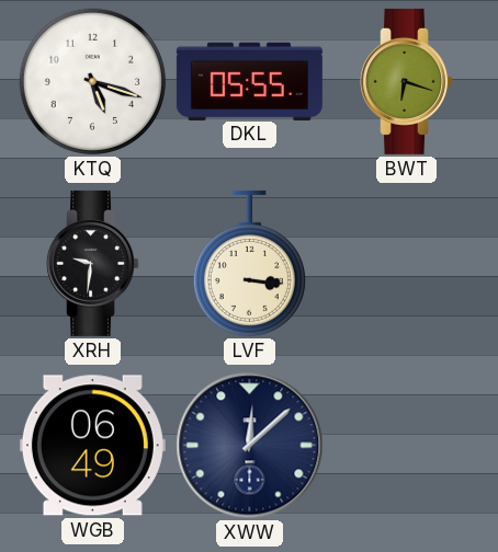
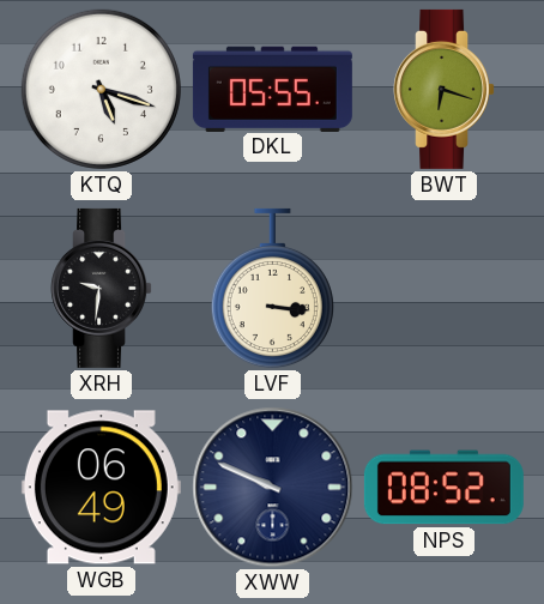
XWW: 12:08 -> 9:49
NPS: none -> 08:52
